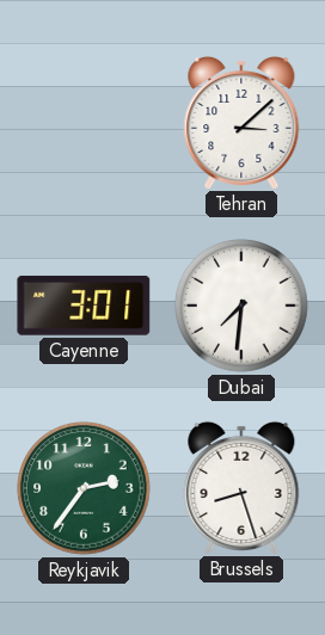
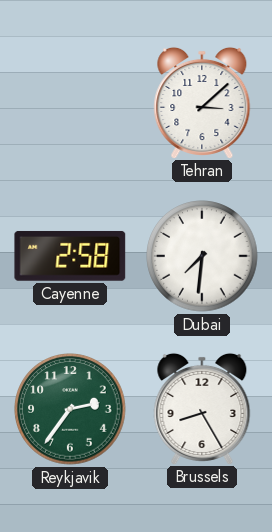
Cayenne: 3:01 -> 2:58
Brussels: 8:27 -> 8:25
